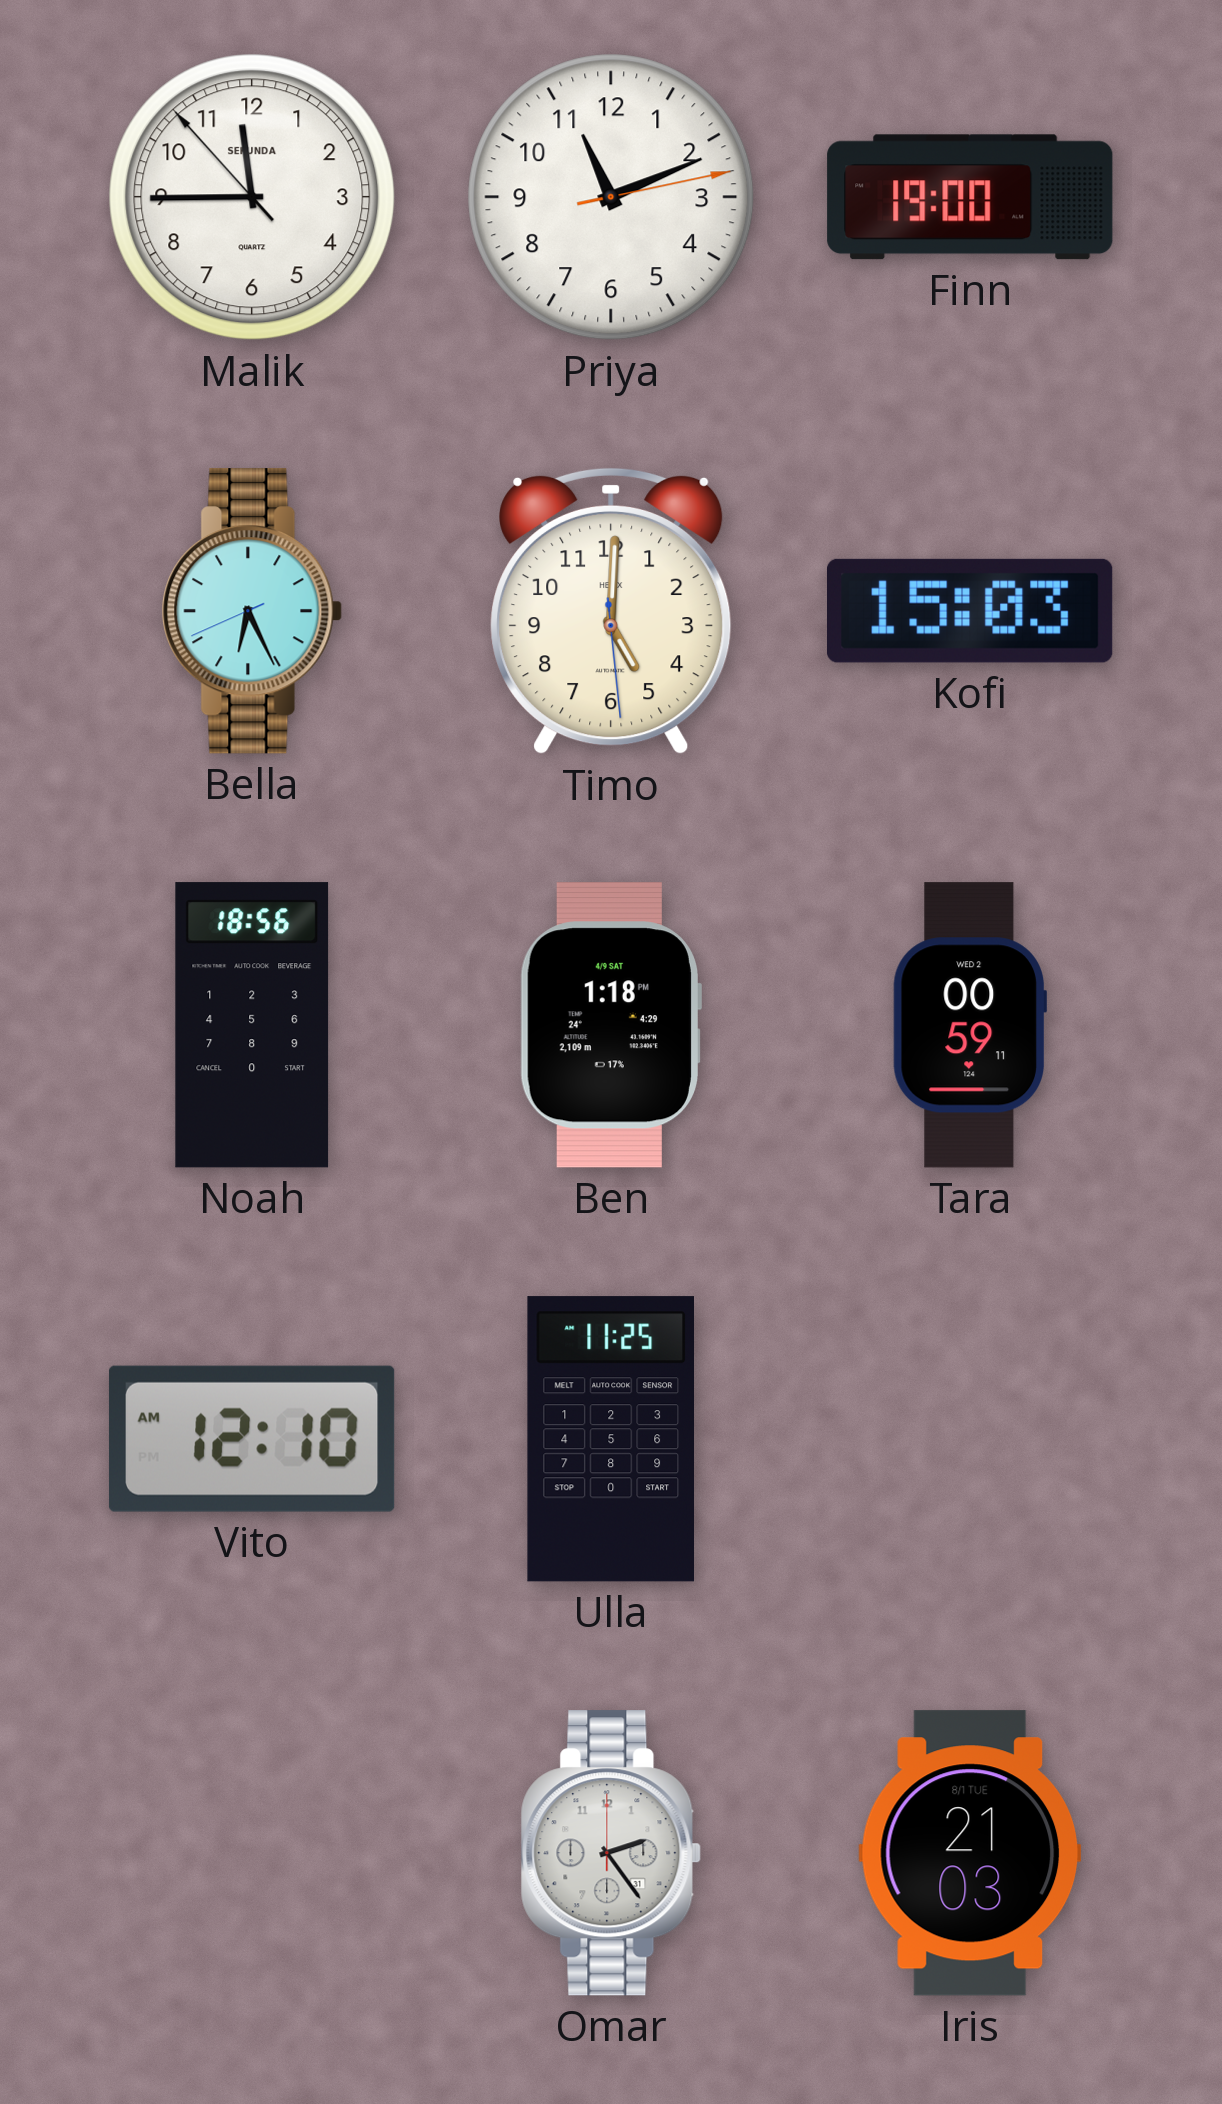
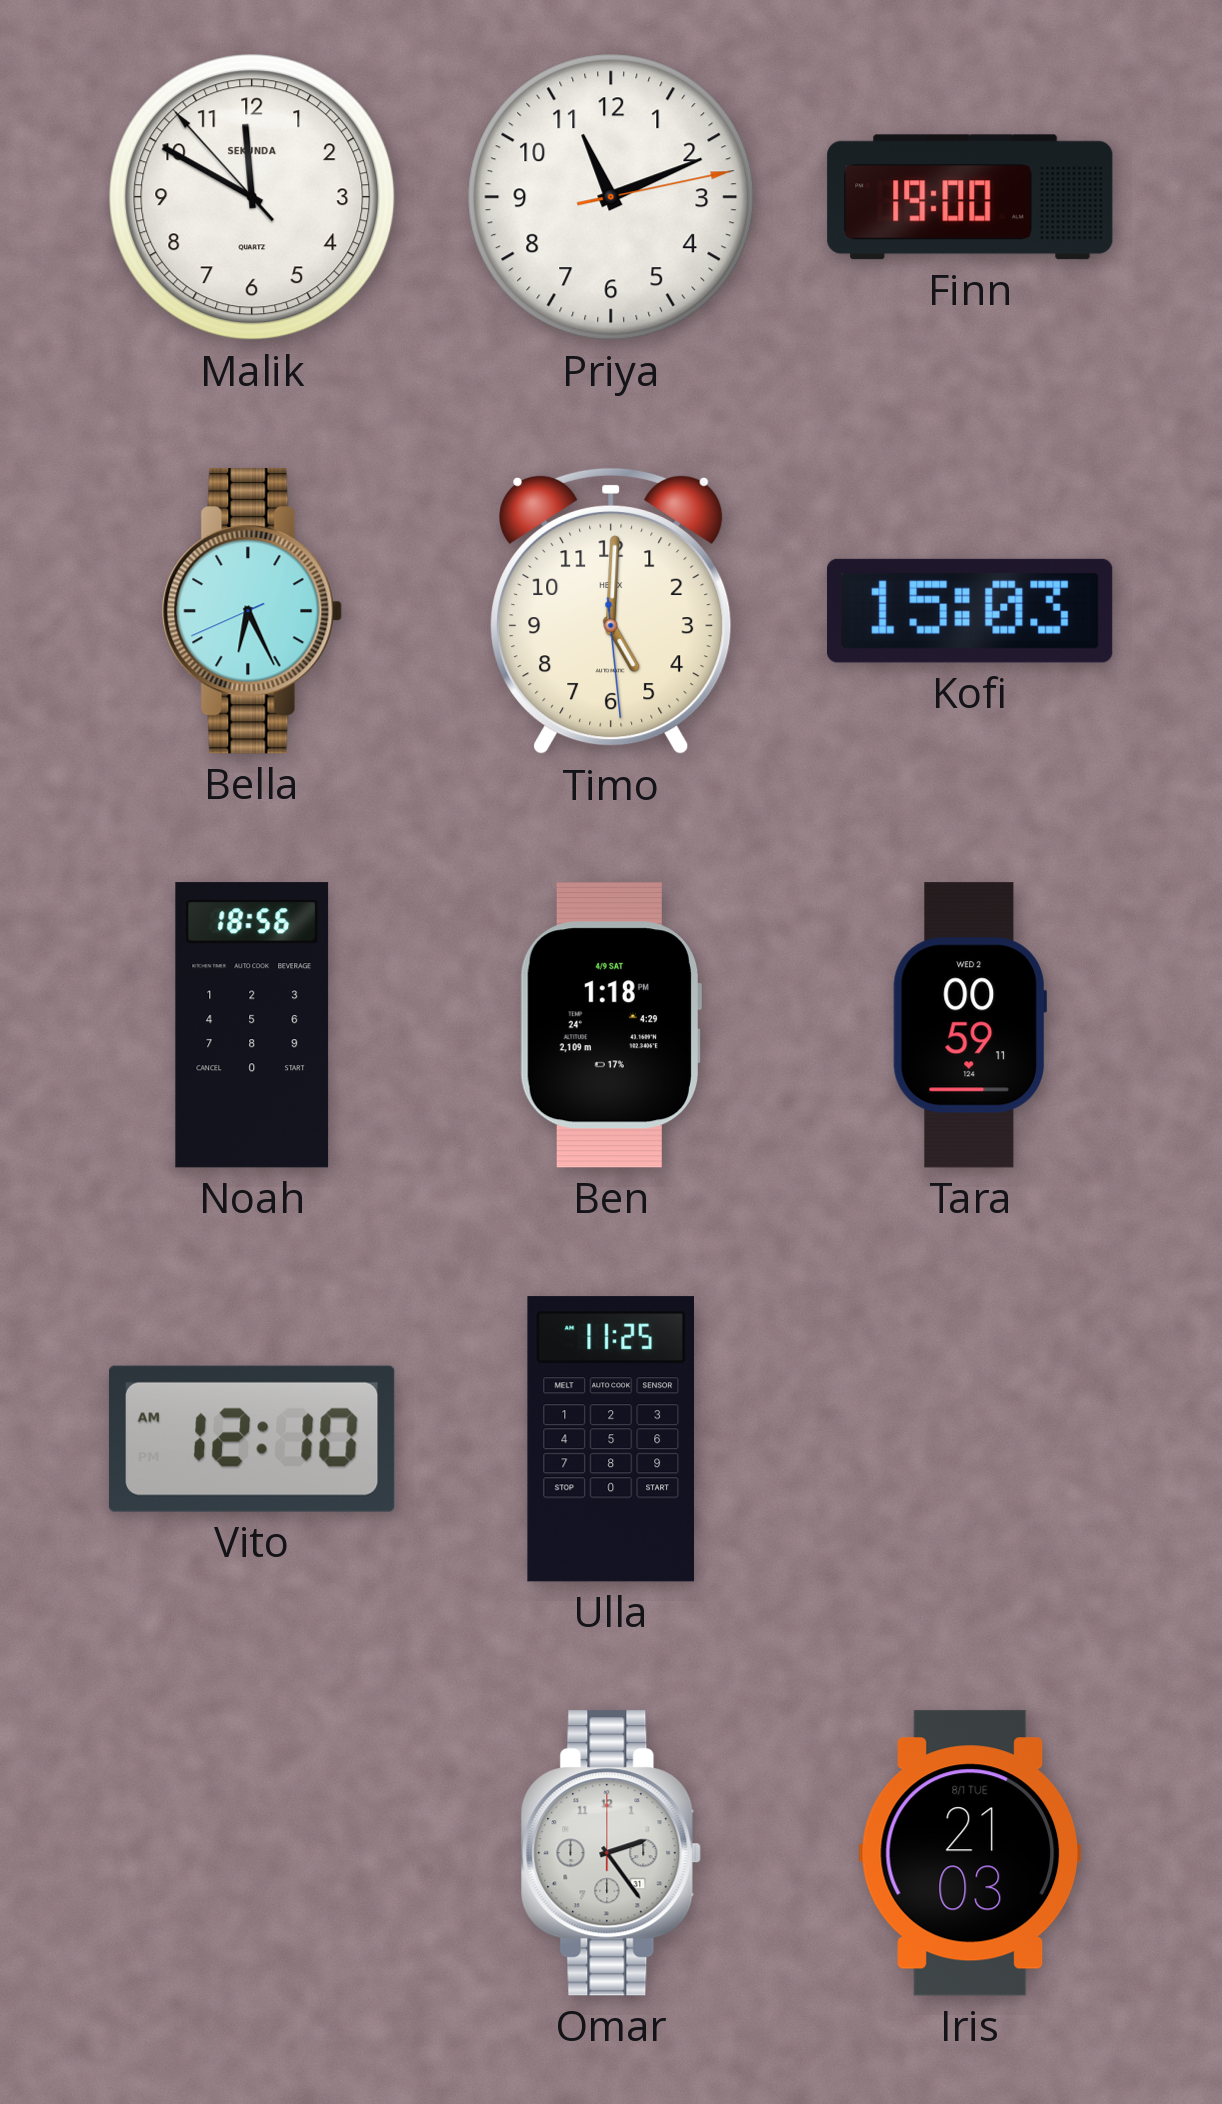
Malik: 11:44 -> 11:49
